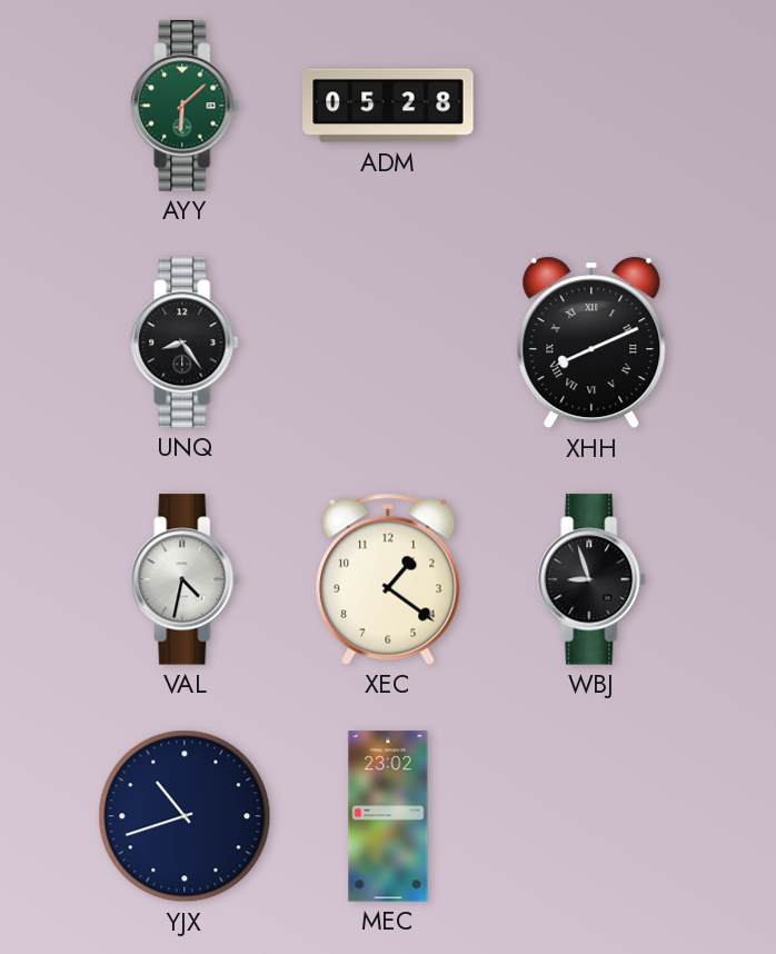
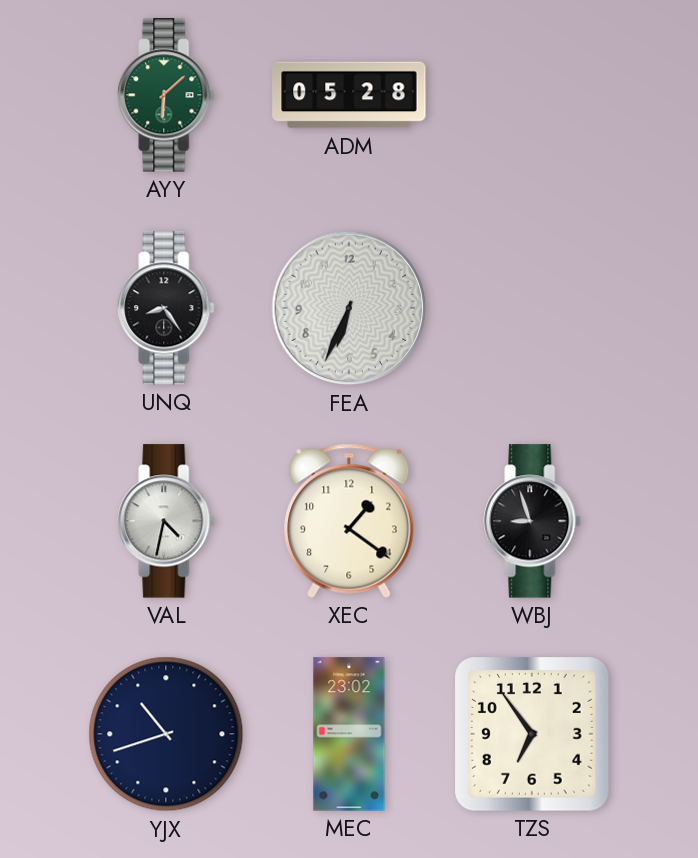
FEA: none -> 6:34
XHH: 8:11 -> none
TZS: none -> 6:54
